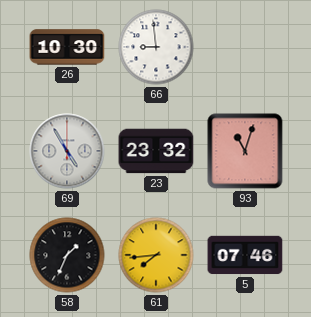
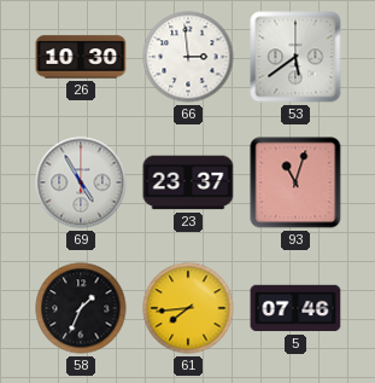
66: 8:59 -> 2:59
53: none -> 5:39
23: 23:32 -> 23:37
